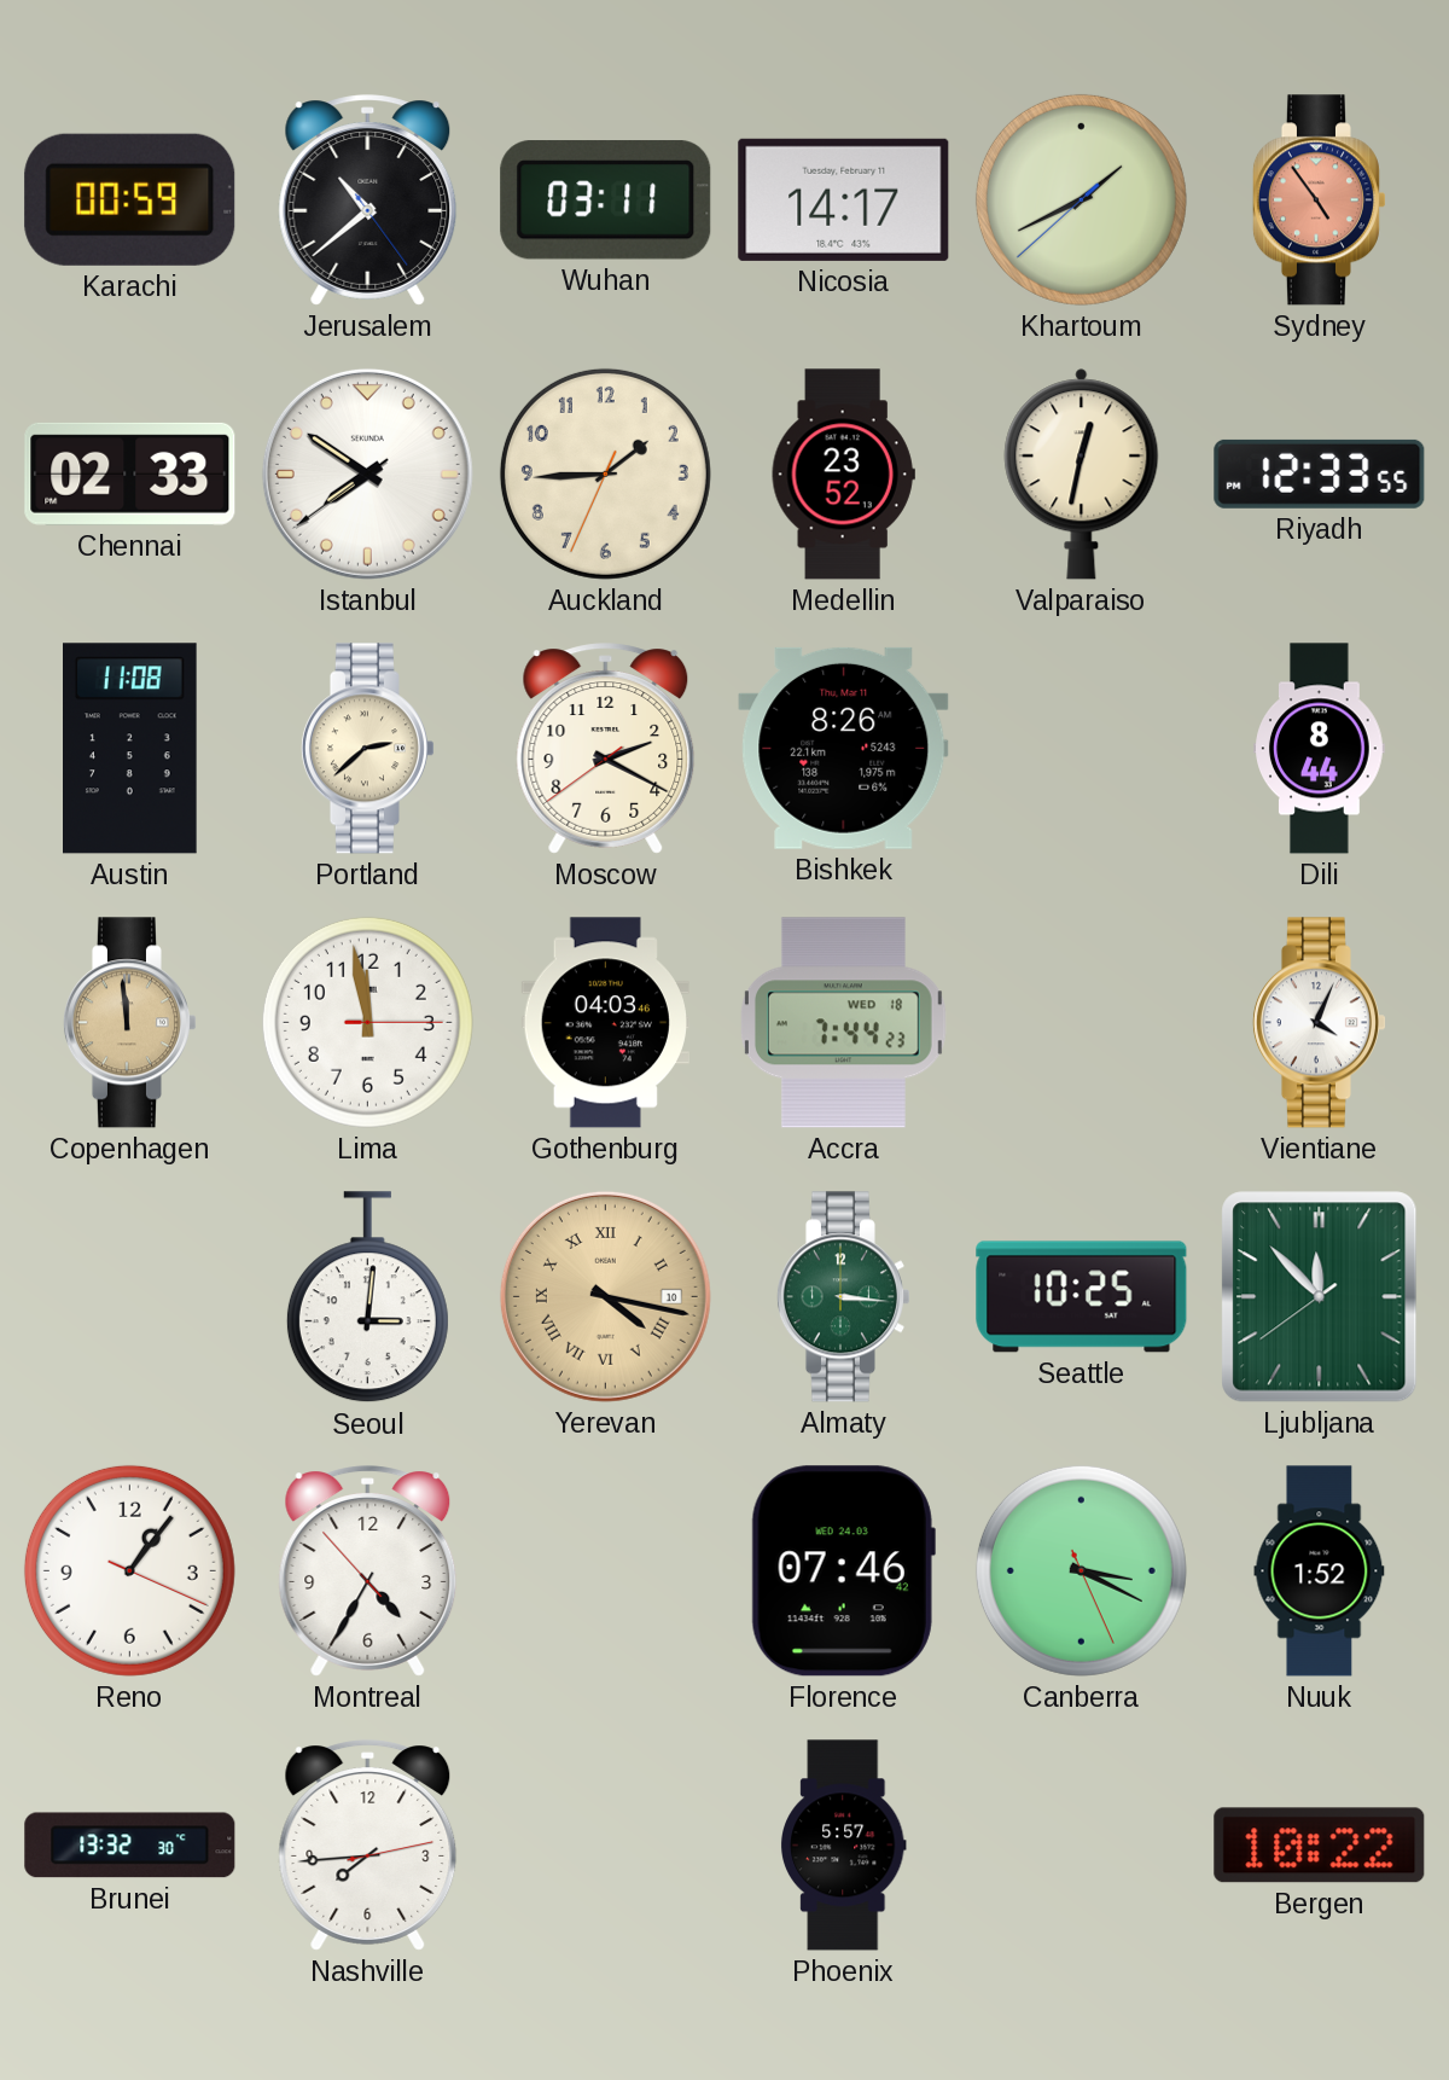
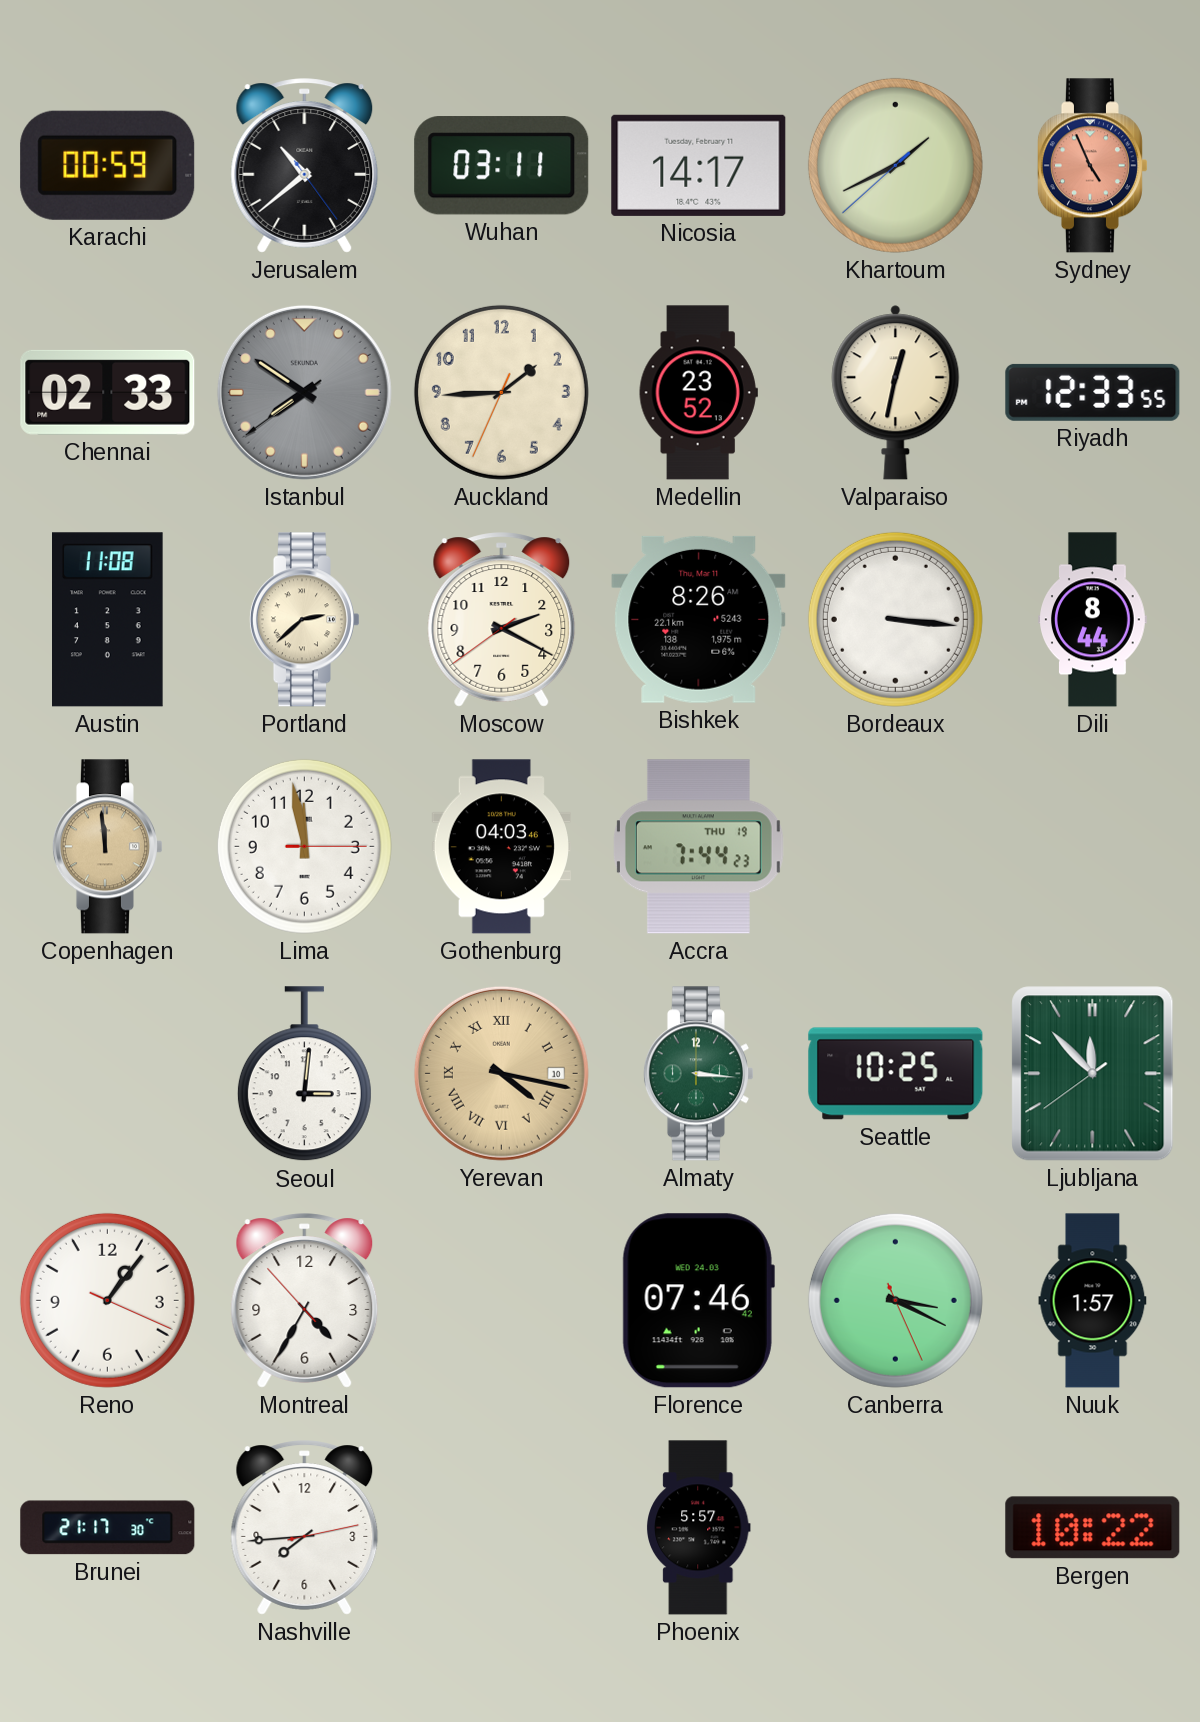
Sydney: 4:54 -> 4:56
Istanbul dial: white -> grey
Bordeaux: none -> 3:16
Accra date: WED 18 -> THU 19
Vientiane: 4:04 -> none
Nuuk: 1:52 -> 1:57
Brunei: 13:32 -> 21:17
